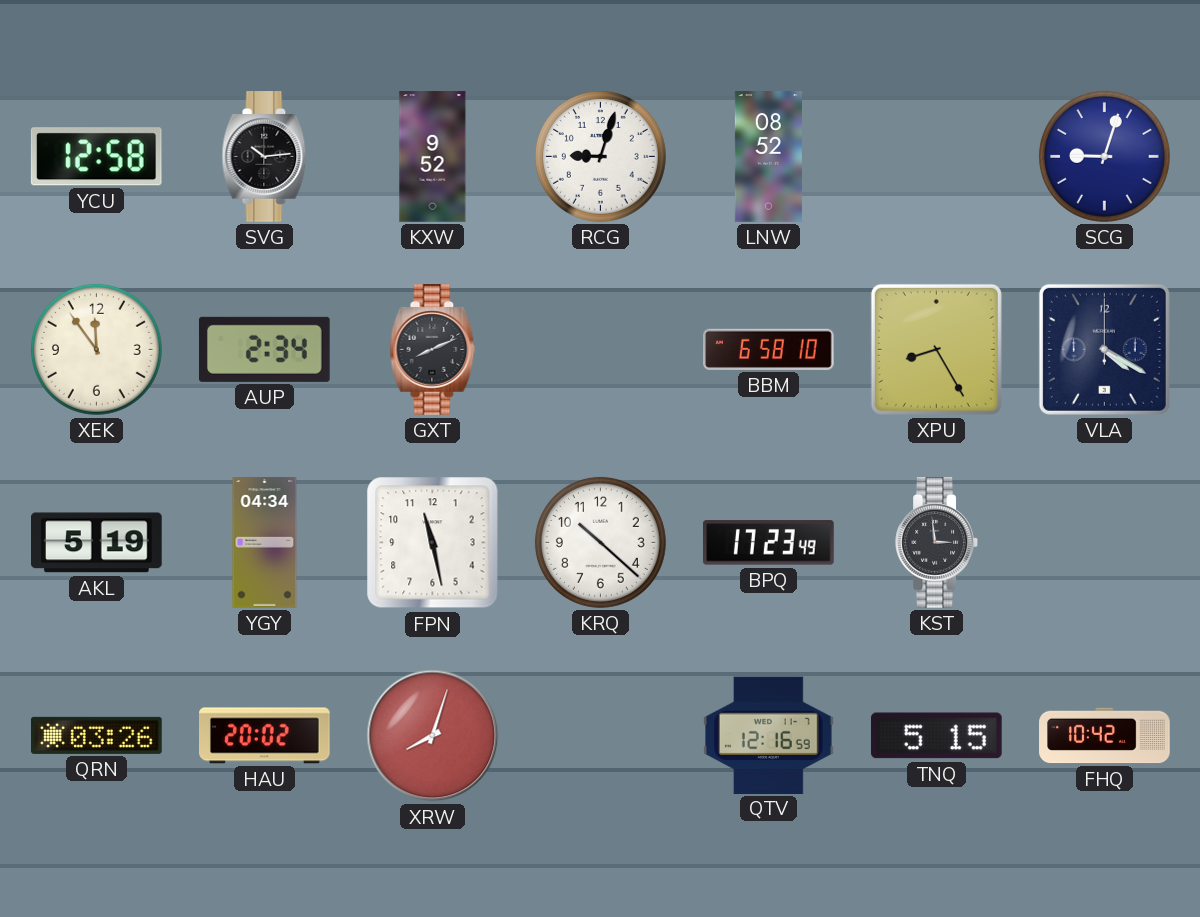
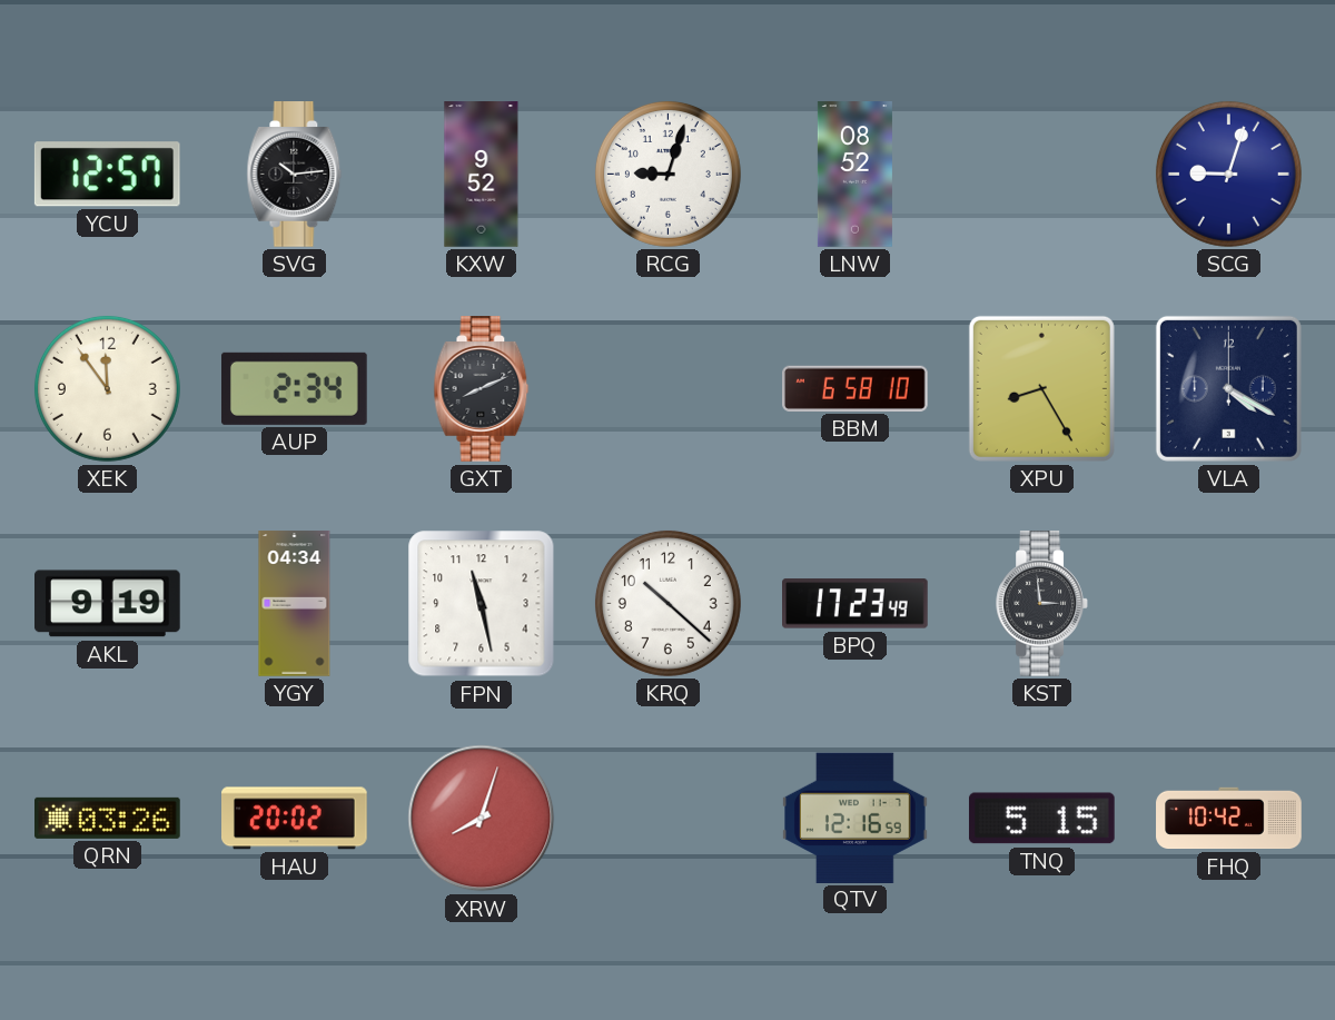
YCU: 12:58 -> 12:57
AKL: 5:19 -> 9:19
